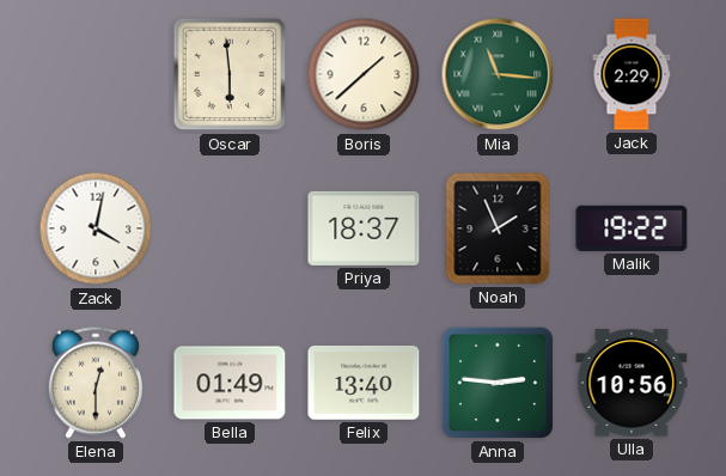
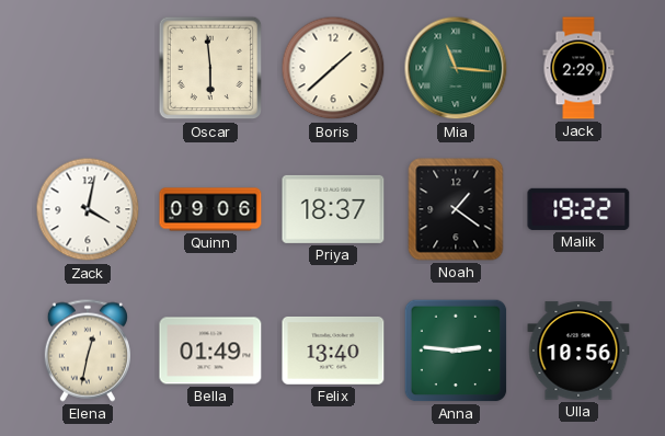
Quinn: none -> 09:06
Noah: 1:56 -> 1:21
Elena: 12:30 -> 12:32
